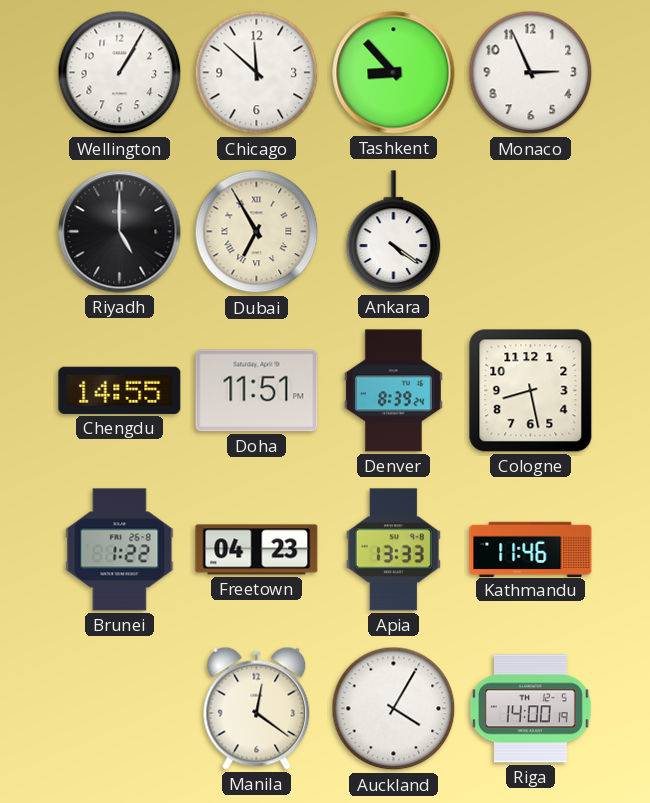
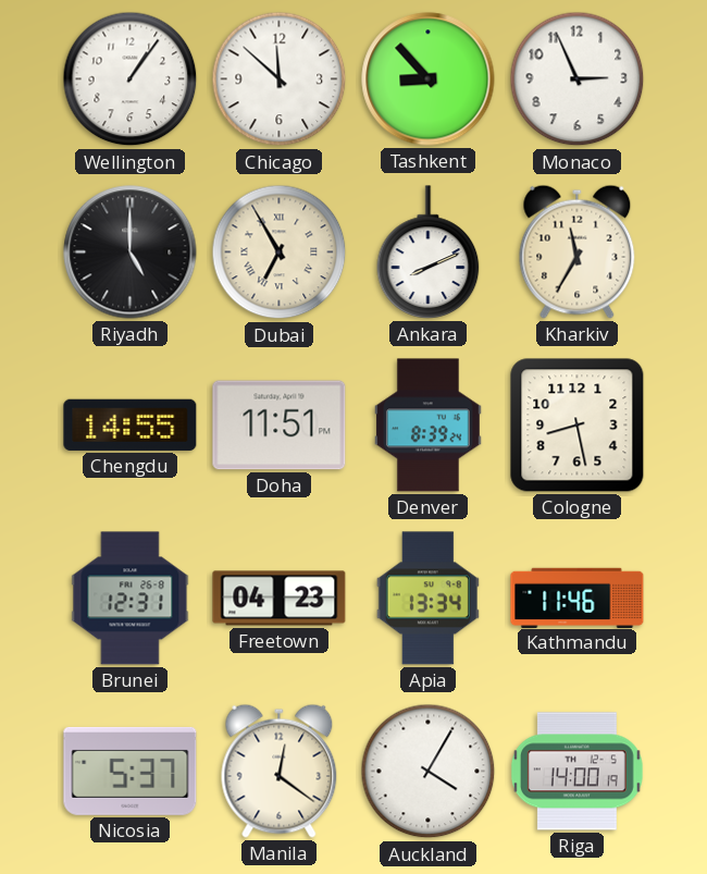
Wellington: 1:05 -> 1:06
Ankara: 4:21 -> 8:11
Kharkiv: none -> 11:35
Brunei: 1:22 -> 12:31
Apia: 13:33 -> 13:34
Nicosia: none -> 5:37
